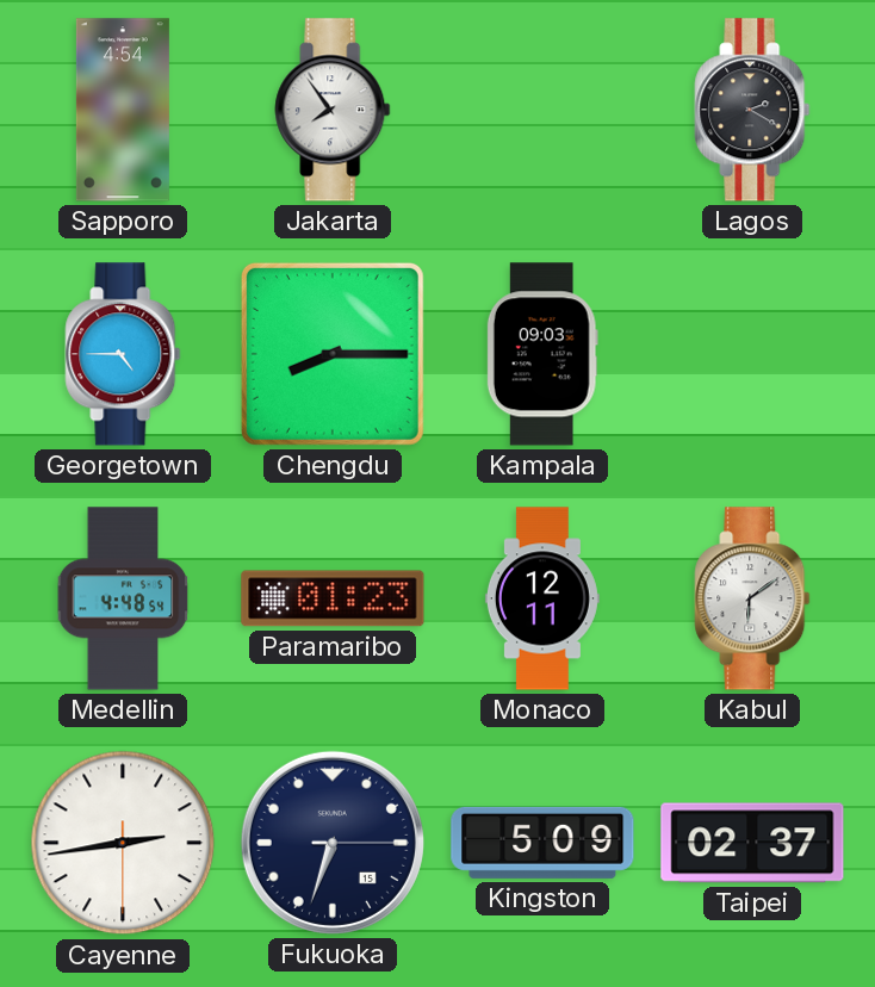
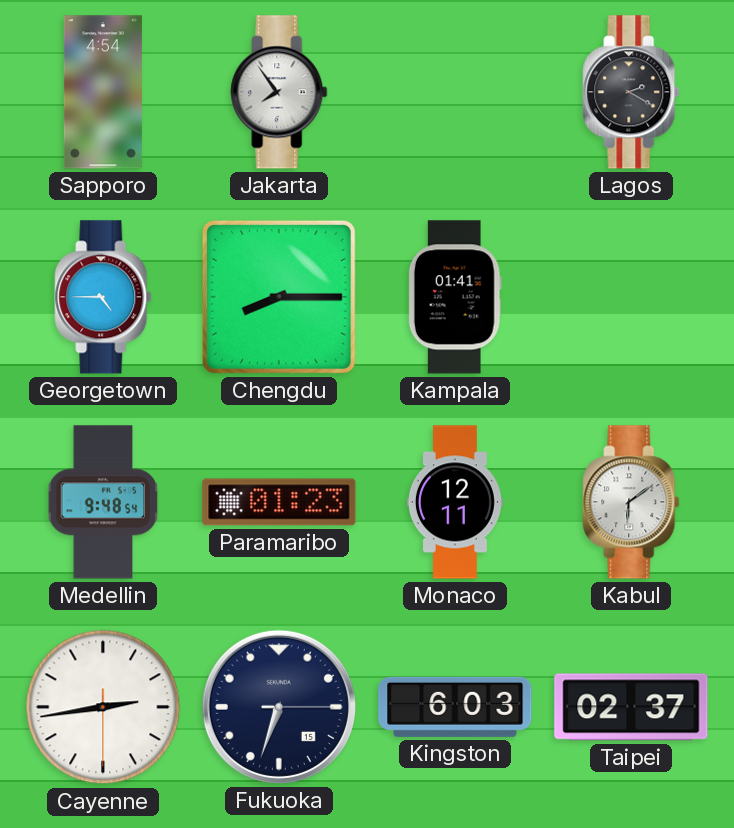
Kampala: 09:03 -> 01:41
Medellin: 4:48 -> 9:48
Kingston: 5:09 -> 6:03
